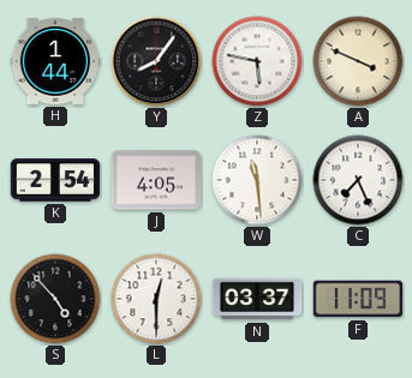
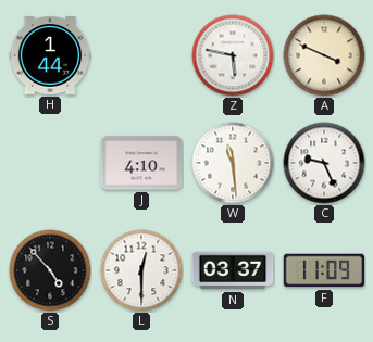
Y: 8:06 -> none
K: 2:54 -> none
J: 4:05 -> 4:10
C: 7:26 -> 9:26
